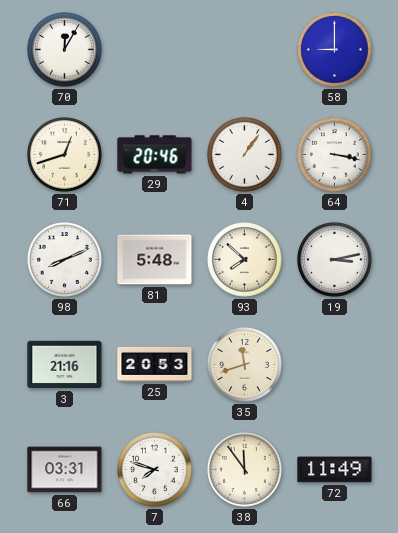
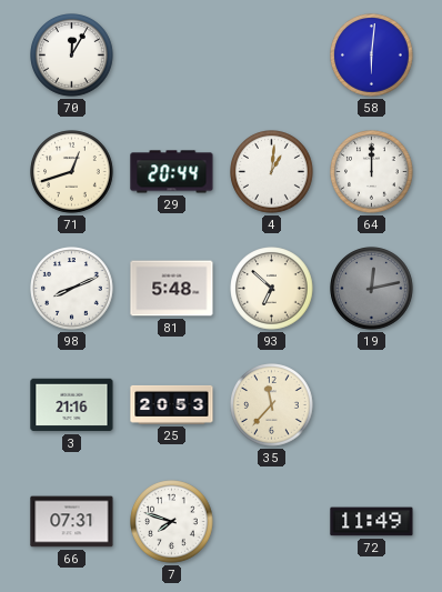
58: 9:00 -> 6:01
29: 20:46 -> 20:44
4: 1:06 -> 1:01
64: 3:17 -> 12:00
93: 7:52 -> 6:52
19: 3:13 -> 12:13
19 dial: white -> grey
35: 11:42 -> 11:37
66: 03:31 -> 07:31
38: 11:54 -> none
